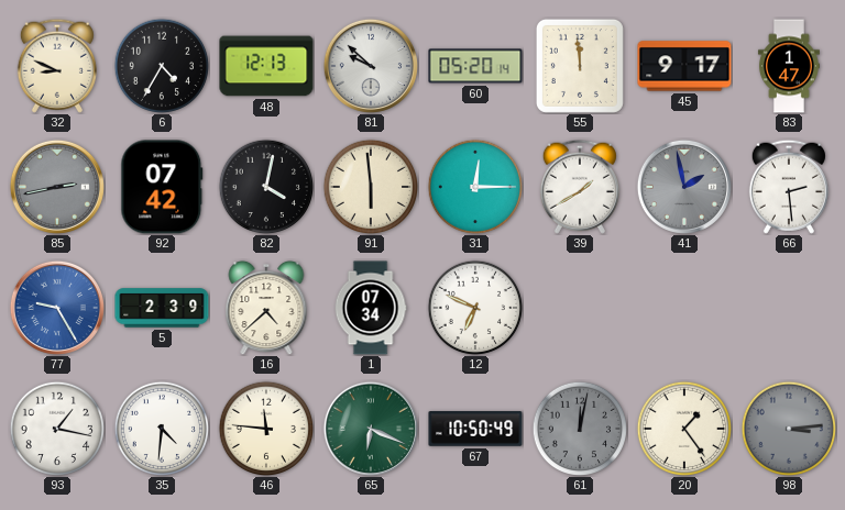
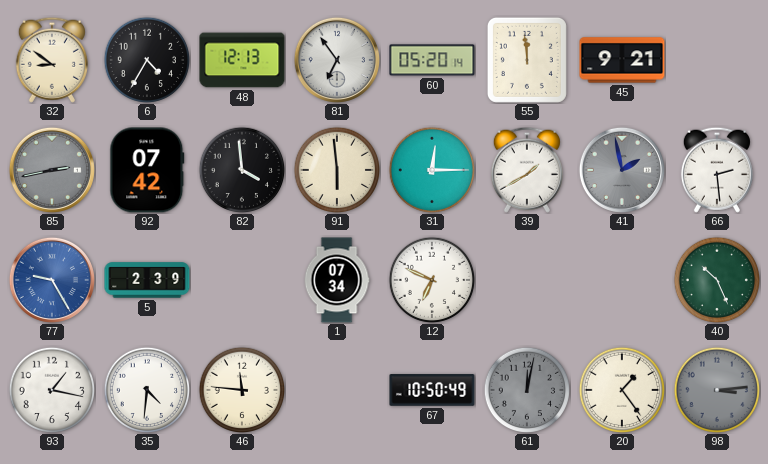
32: 8:49 -> 8:51
81: 9:52 -> 6:54
45: 9:17 -> 9:21
83: 1:47 -> none
82: 4:02 -> 3:59
16: 4:38 -> none
40: none -> 10:26
65: 6:19 -> none
